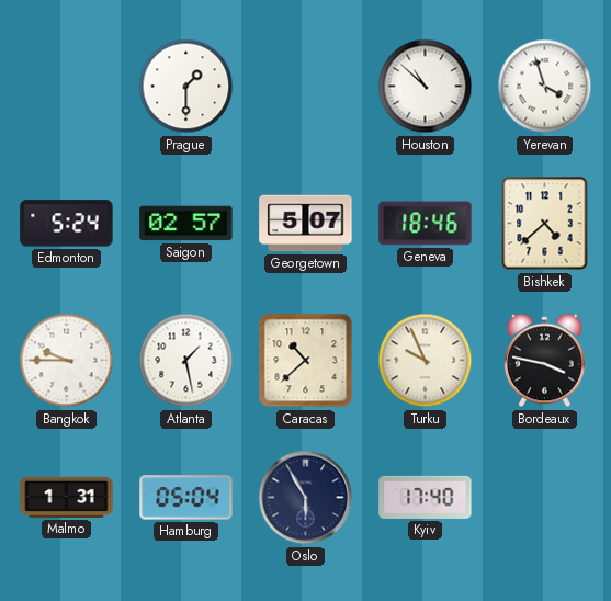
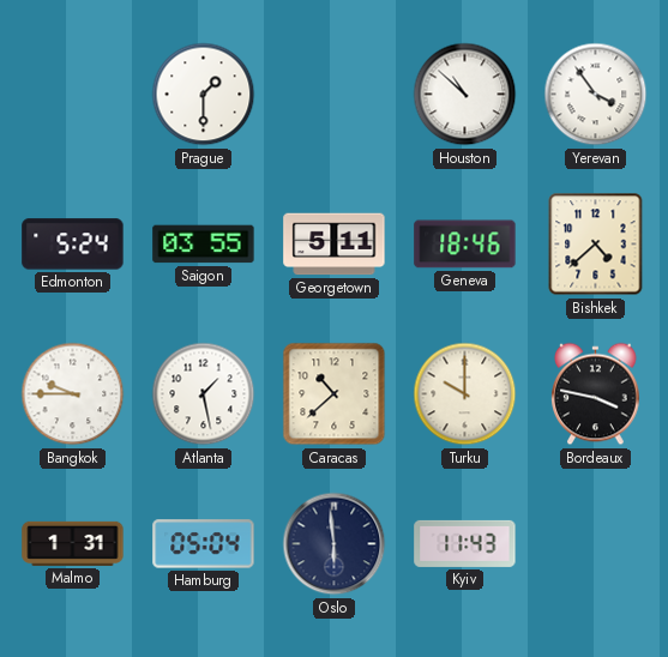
Yerevan: 3:57 -> 3:54
Saigon: 02:57 -> 03:55
Georgetown: 5:07 -> 5:11
Turku: 9:56 -> 10:00
Oslo: 5:55 -> 5:59
Kyiv: 17:40 -> 11:43
